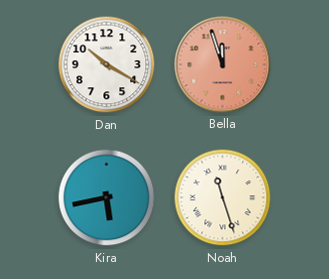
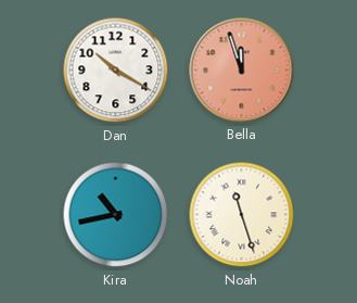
Kira: 5:43 -> 10:43
